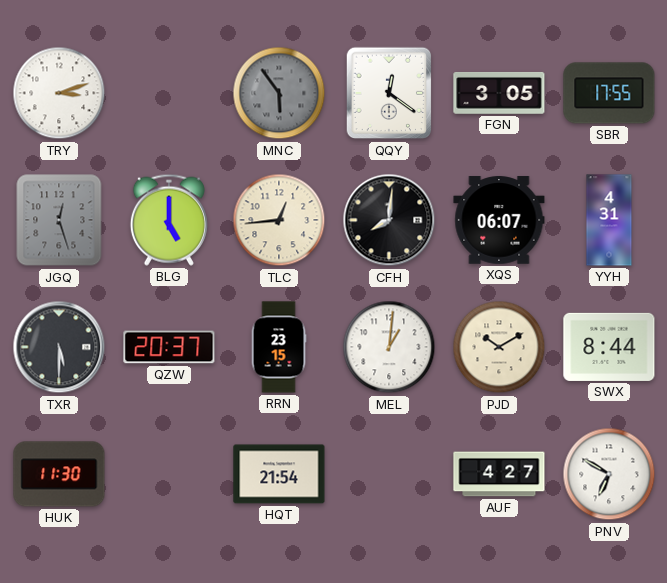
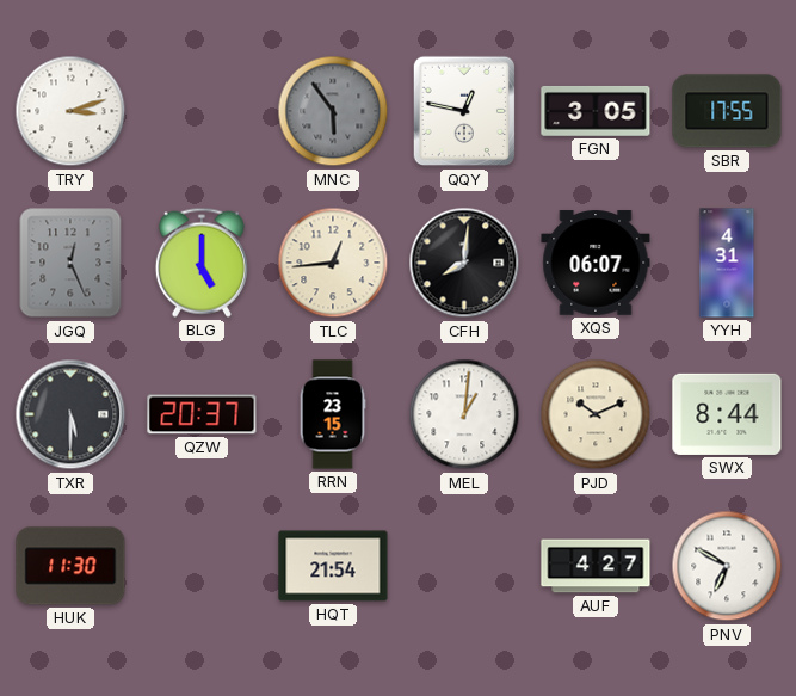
QQY: 12:21 -> 12:47
JGQ: 12:27 -> 12:26
PJD: 10:10 -> 10:11
